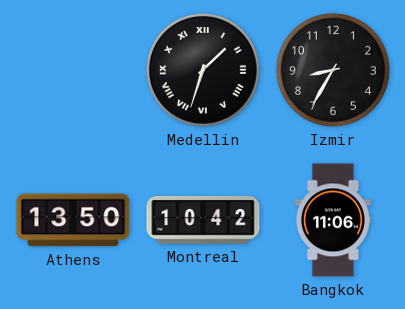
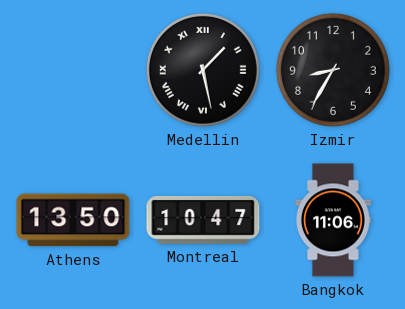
Medellin: 1:33 -> 1:28
Montreal: 10:42 -> 10:47
